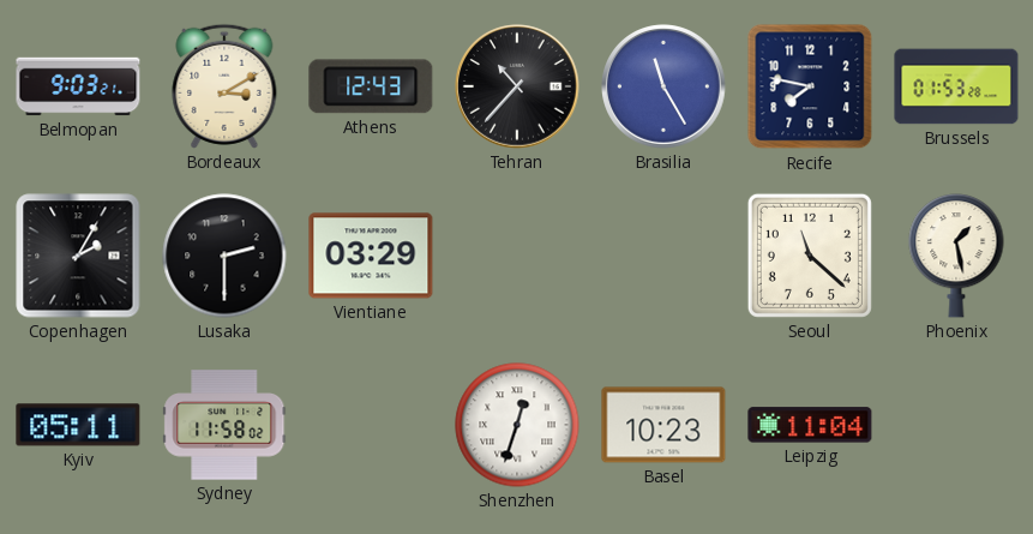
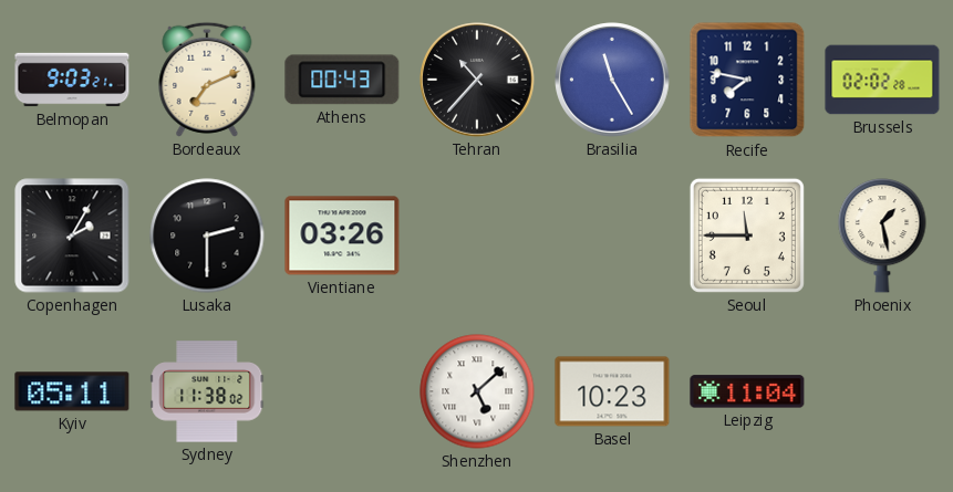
Bordeaux: 3:10 -> 7:11
Athens: 12:43 -> 00:43
Brussels: 01:53 -> 02:02
Vientiane: 03:29 -> 03:26
Seoul: 11:22 -> 11:45
Sydney: 11:58 -> 11:38
Shenzhen: 12:33 -> 5:08
